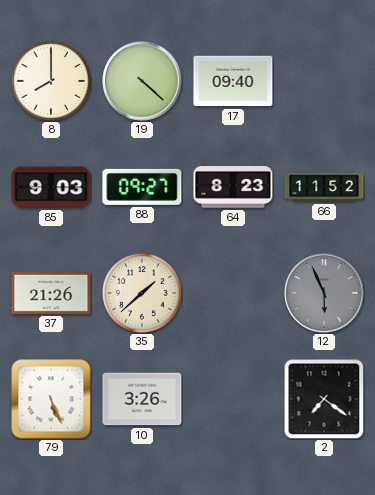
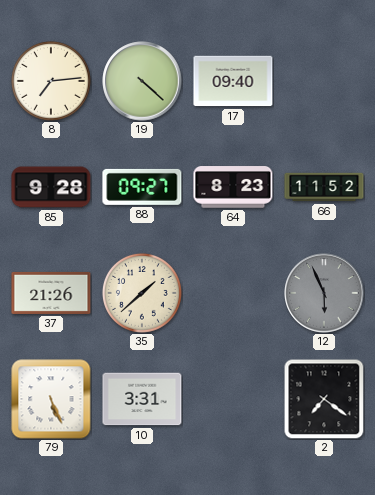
8: 8:00 -> 7:14
85: 9:03 -> 9:28
10: 3:26 -> 3:31
